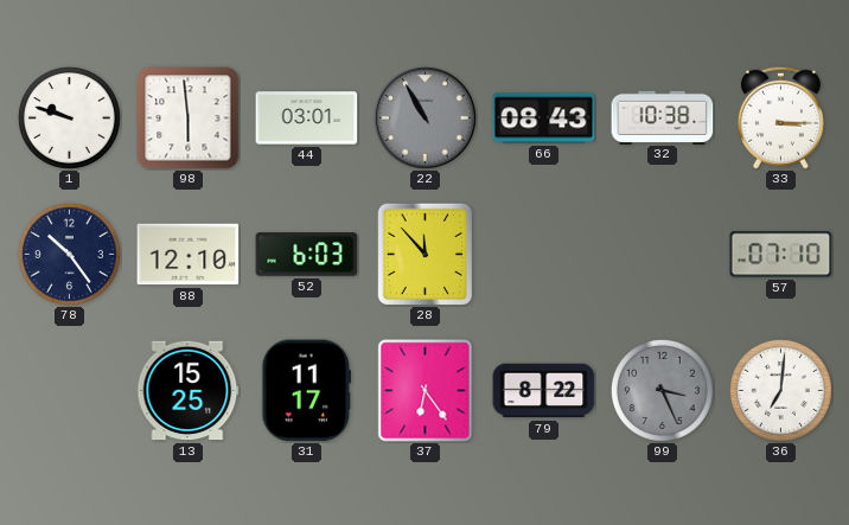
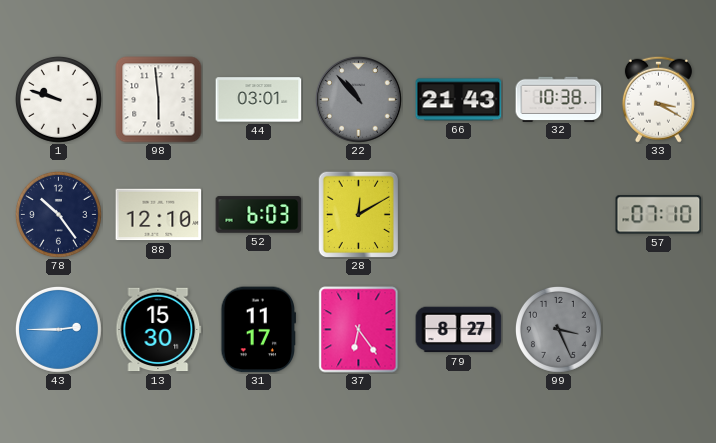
22: 10:55 -> 10:53
66: 08:43 -> 21:43
33: 3:15 -> 3:20
28: 11:53 -> 12:10
43: none -> 2:45
13: 15:25 -> 15:30
79: 8:22 -> 8:27
36: 7:01 -> none
